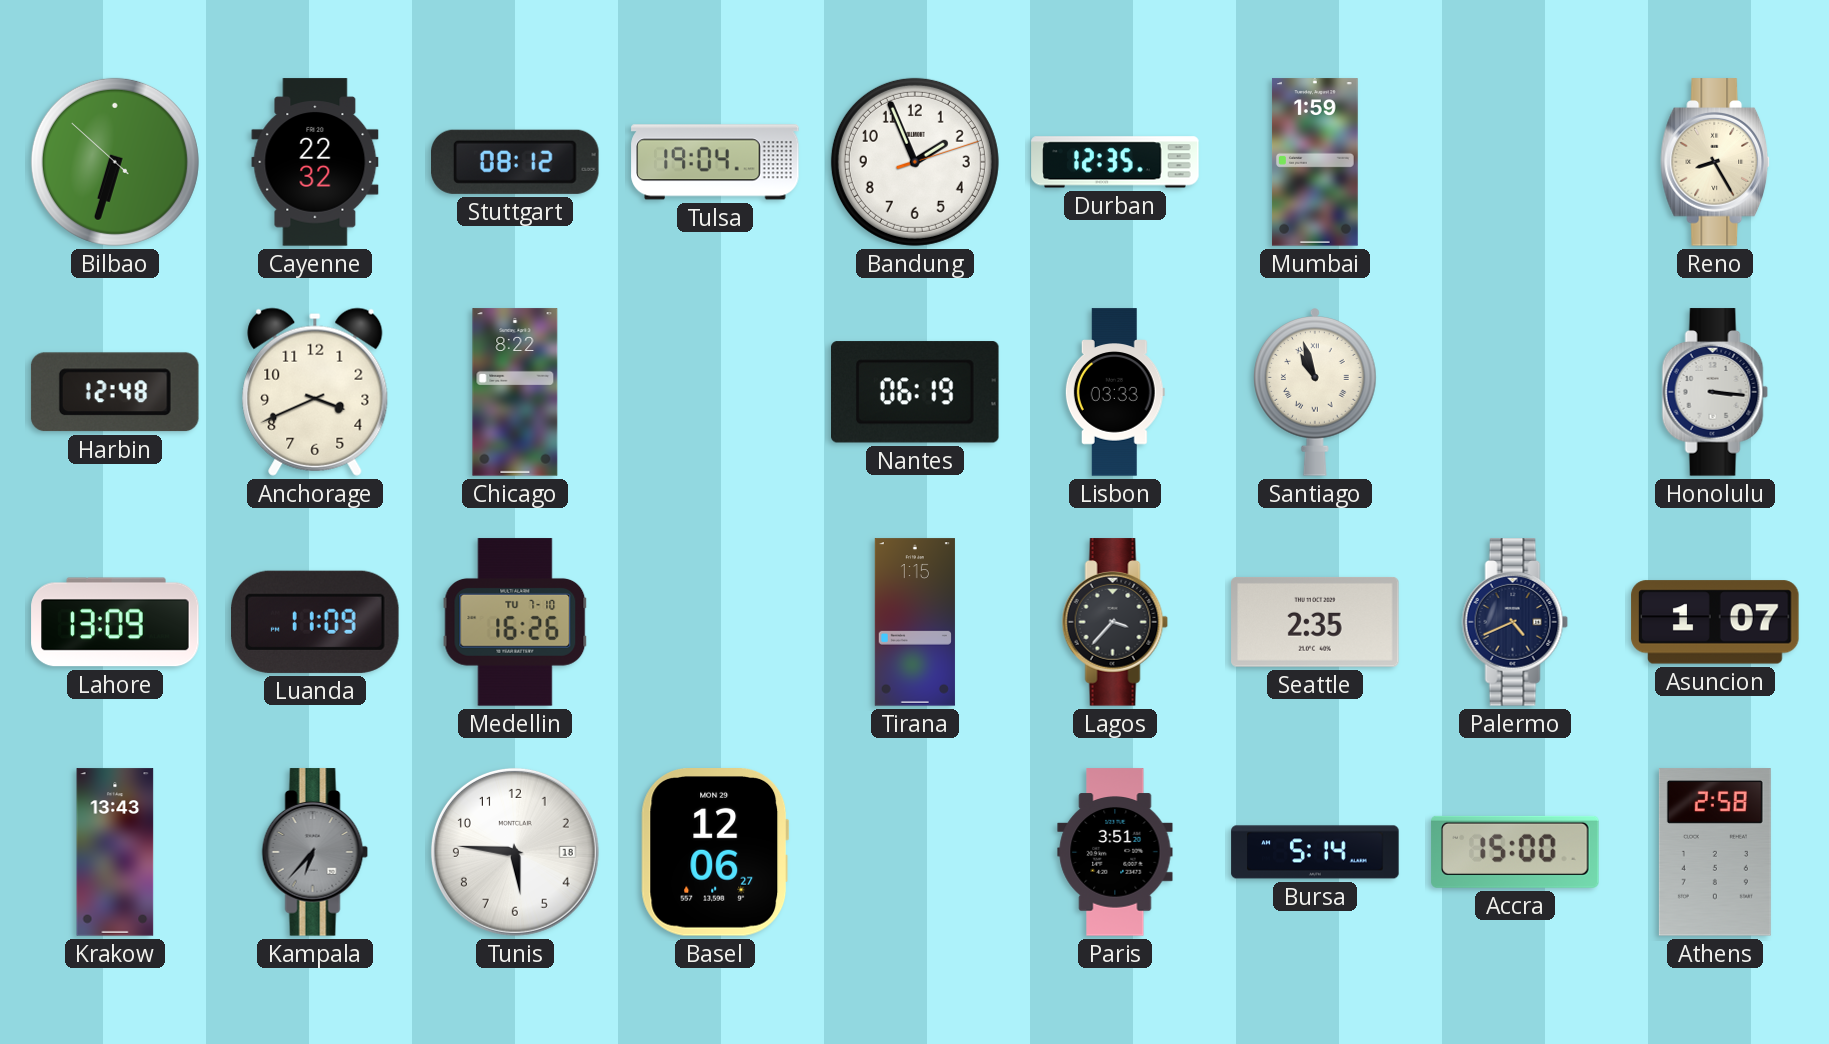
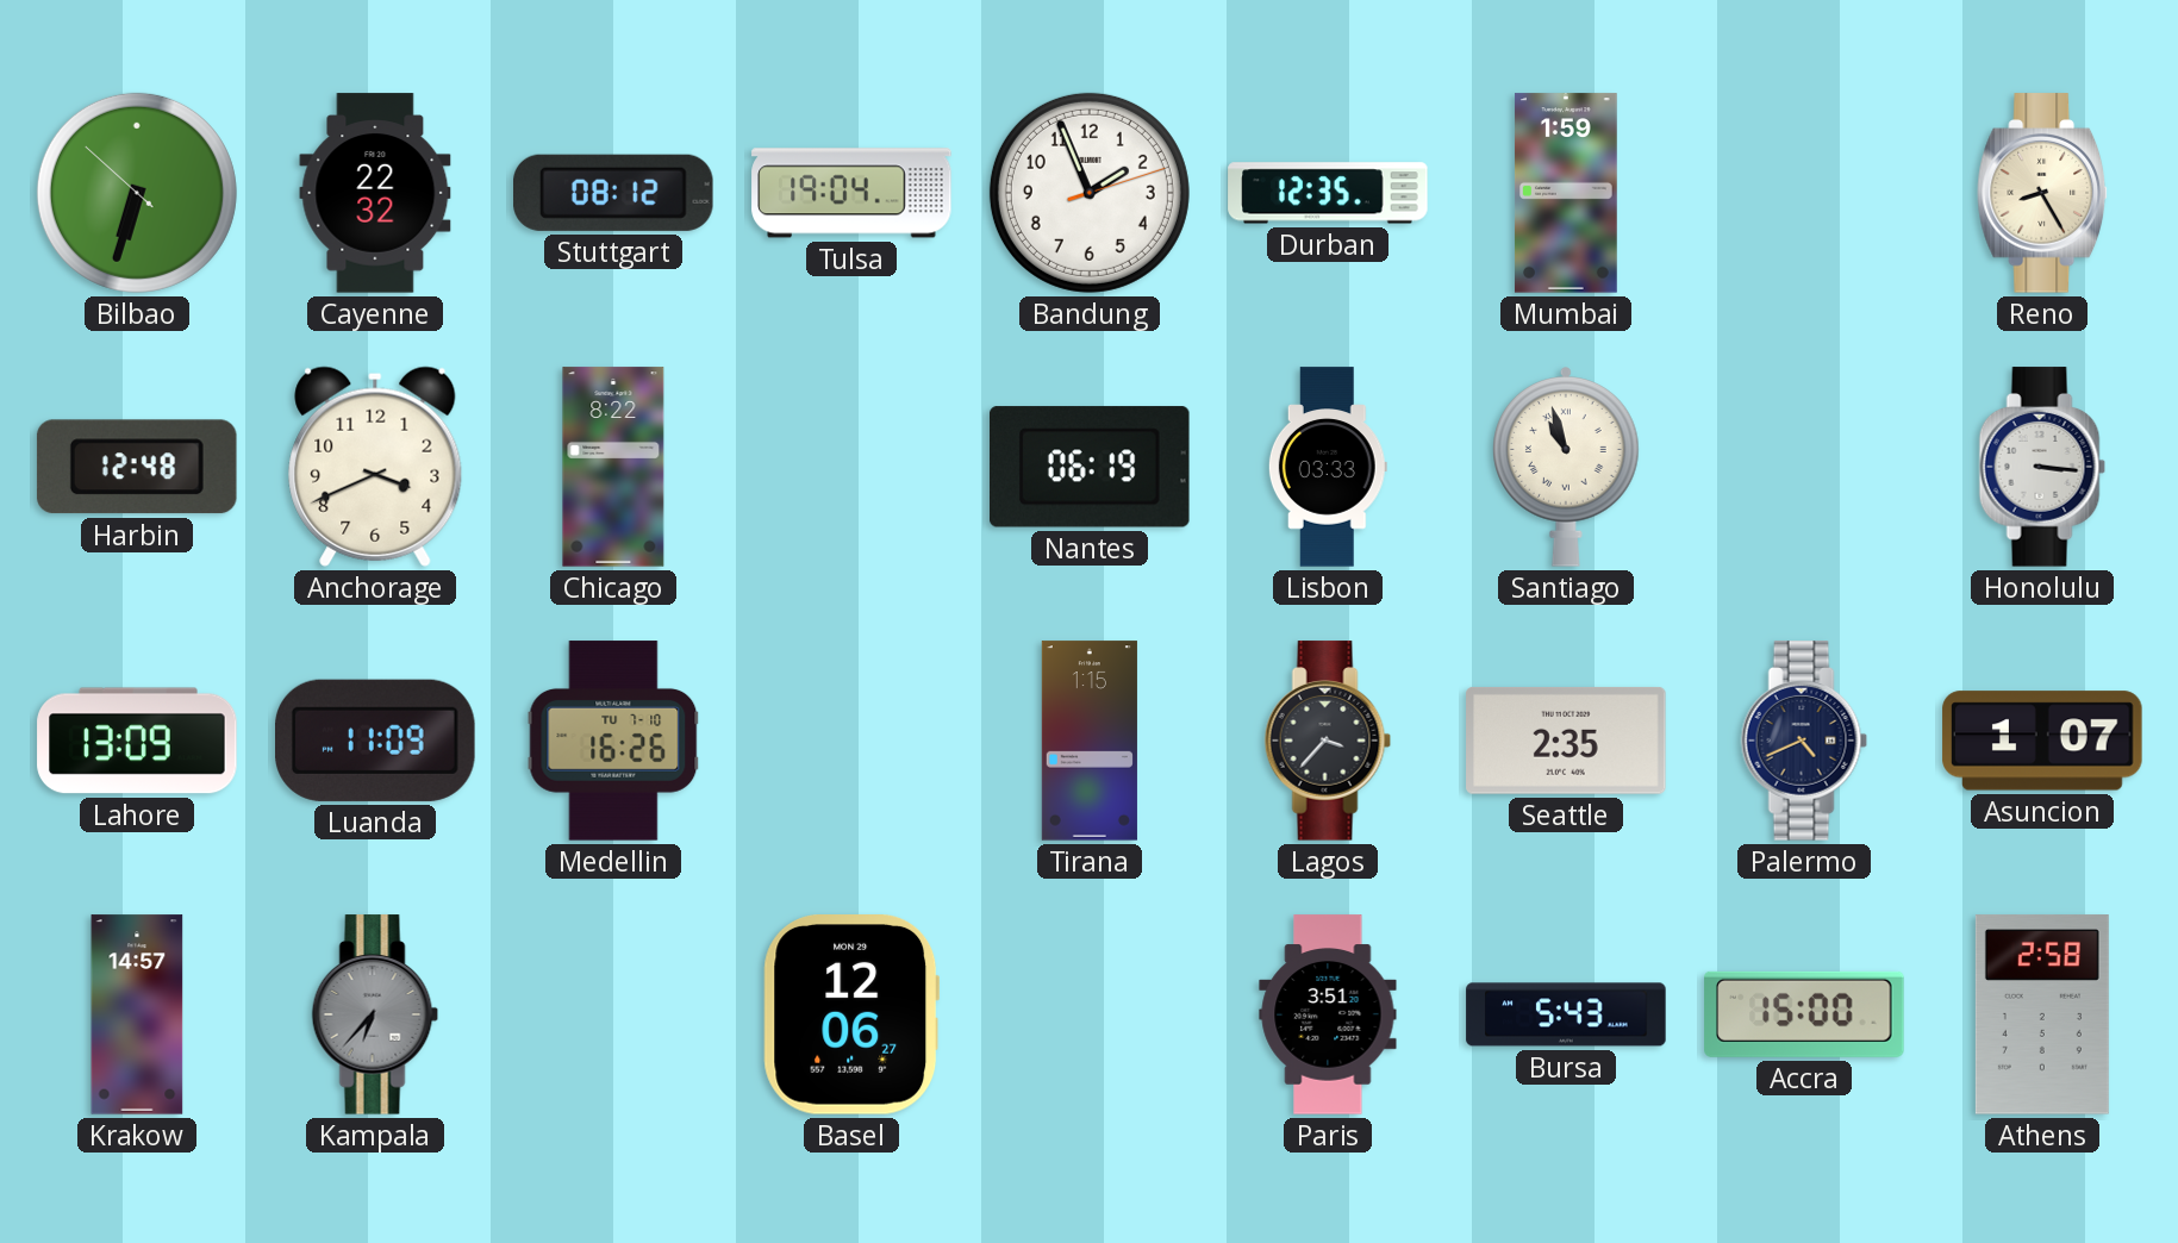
Krakow: 13:43 -> 14:57
Tunis: 5:46 -> none
Bursa: 5:14 -> 5:43
